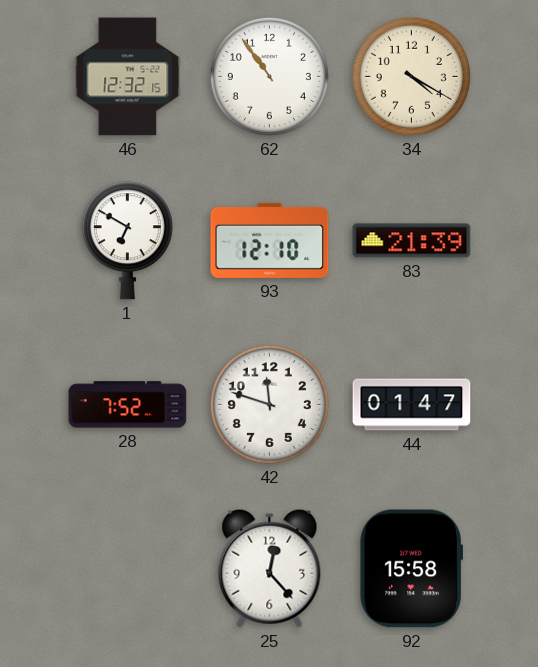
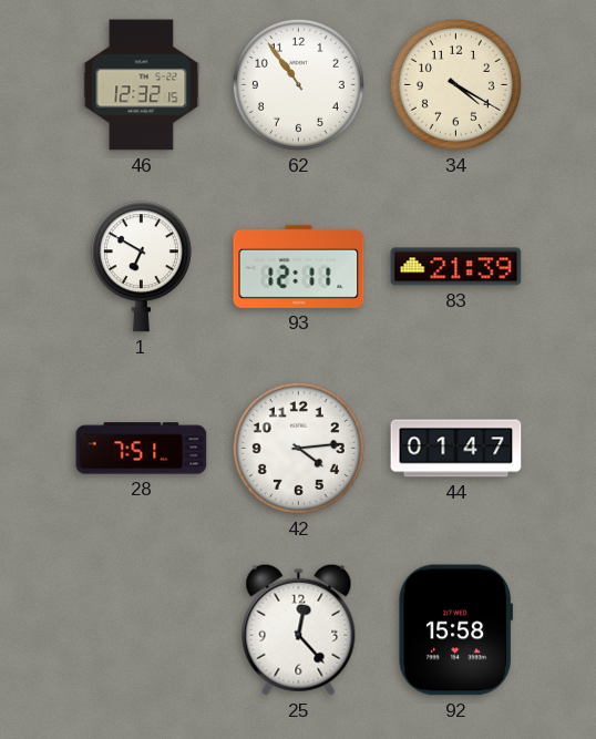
93: 12:10 -> 12:11
28: 7:52 -> 7:51
42: 11:48 -> 4:14
